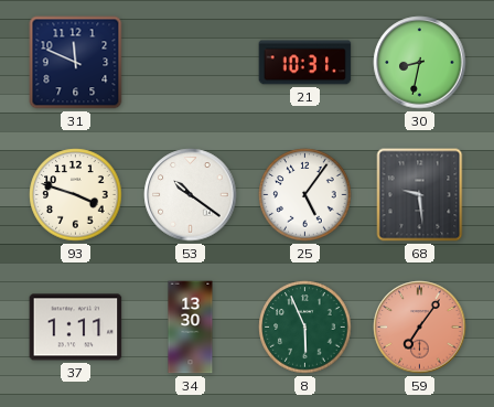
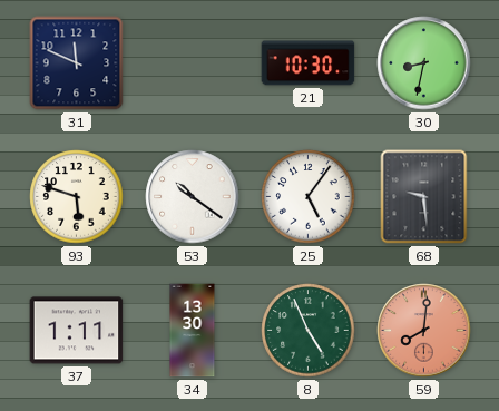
21: 10:31 -> 10:30
93: 3:48 -> 5:48
8: 5:56 -> 4:56
59: 7:06 -> 8:01
